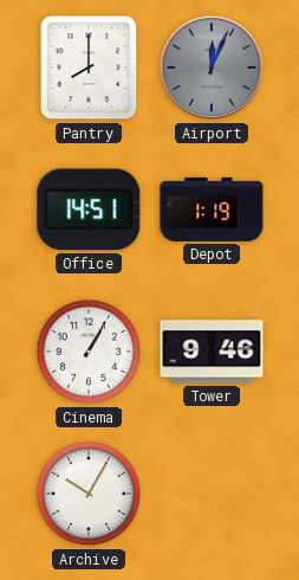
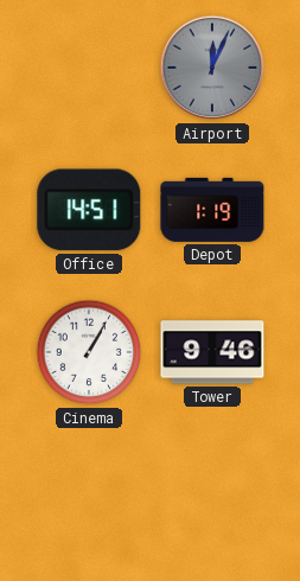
Pantry: 8:00 -> none
Archive: 10:05 -> none
